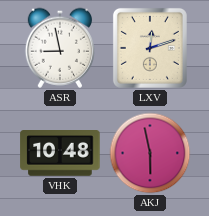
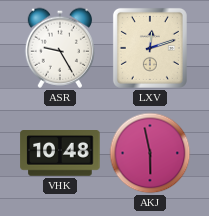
ASR: 8:58 -> 9:25
